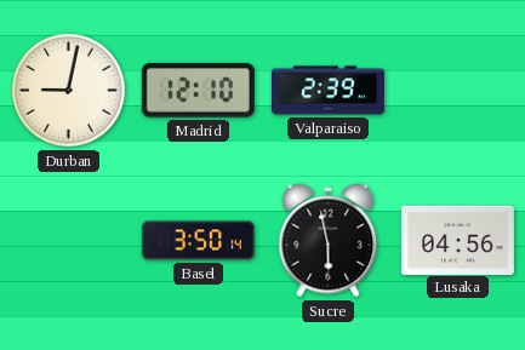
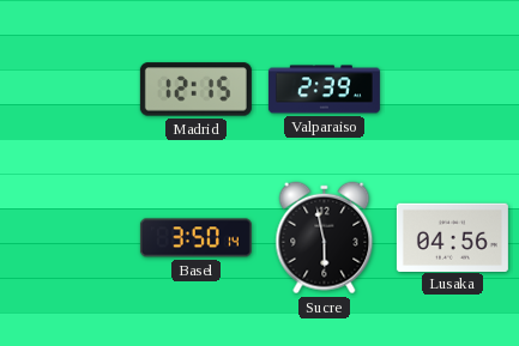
Durban: 9:02 -> none
Madrid: 12:10 -> 12:15
